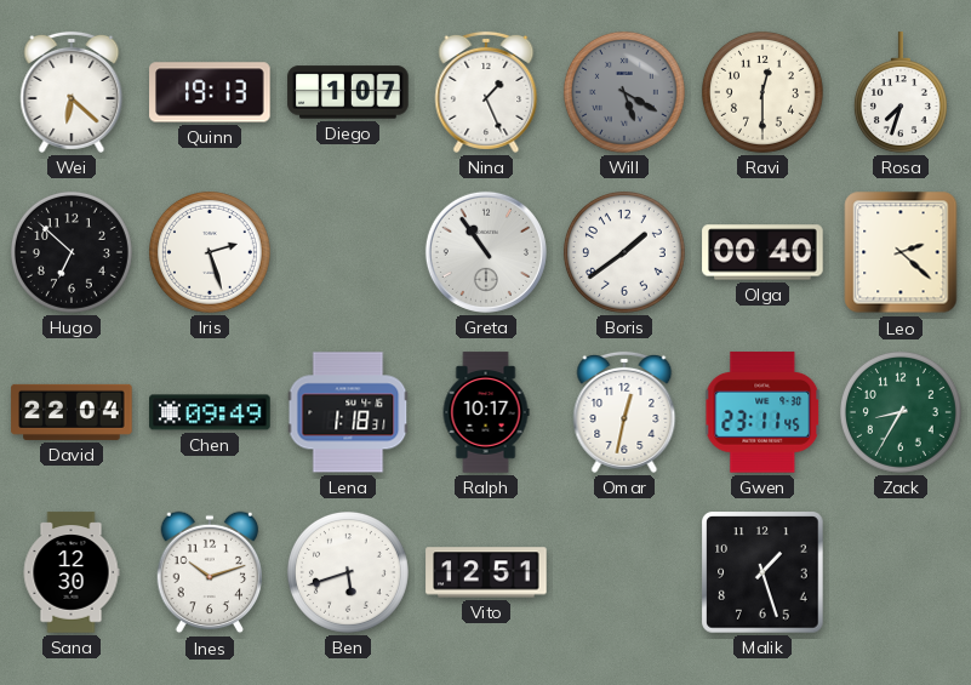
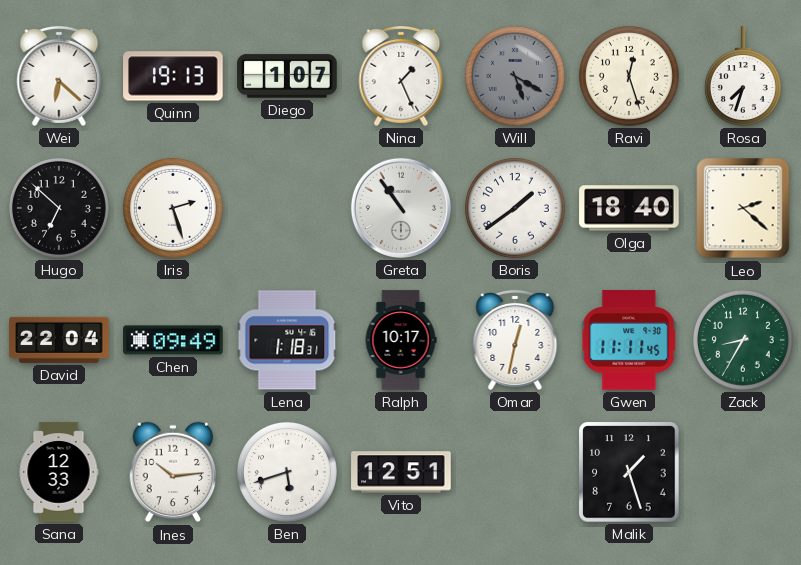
Ravi: 12:30 -> 12:27
Olga: 00:40 -> 18:40
Gwen: 23:11 -> 11:11
Sana: 12:30 -> 12:33
Ines: 10:12 -> 10:14
